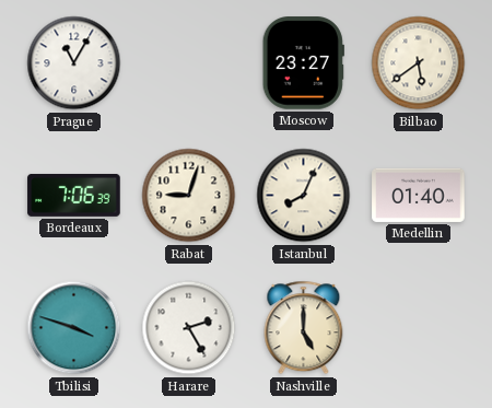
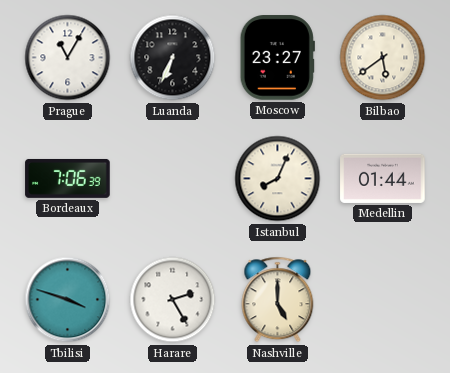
Luanda: none -> 6:34
Rabat: 9:03 -> none
Medellin: 01:40 -> 01:44
